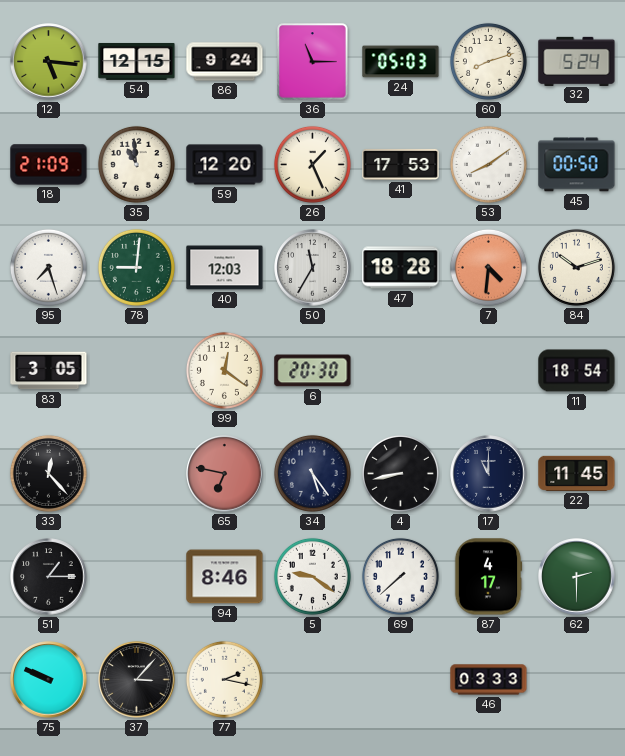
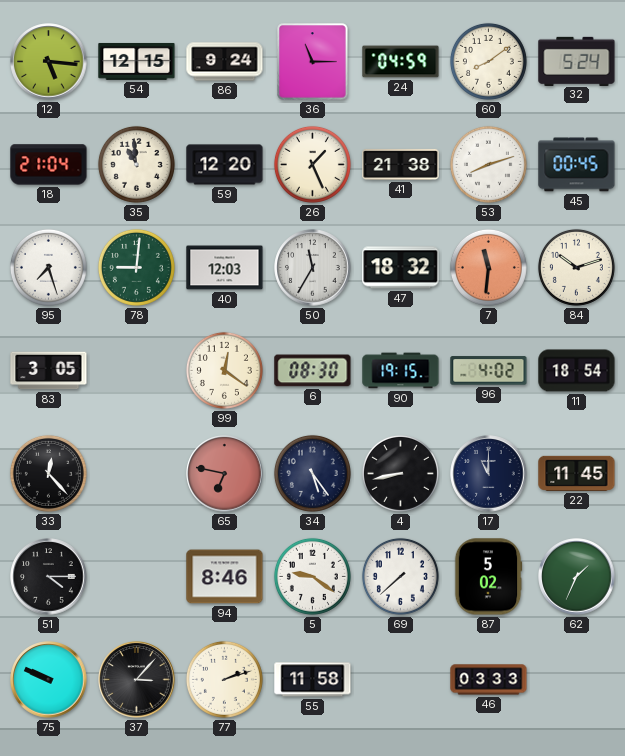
24: 05:03 -> 04:59
60: 8:12 -> 8:09
18: 21:09 -> 21:04
41: 17:53 -> 21:38
53: 8:09 -> 8:12
45: 00:50 -> 00:45
47: 18:28 -> 18:32
7: 4:31 -> 11:31
6: 20:30 -> 08:30
90: none -> 19:15
96: none -> 4:02
51: 1:15 -> 4:15
87: 4:17 -> 5:02
62: 2:30 -> 1:34
77: 2:17 -> 2:12
55: none -> 11:58
